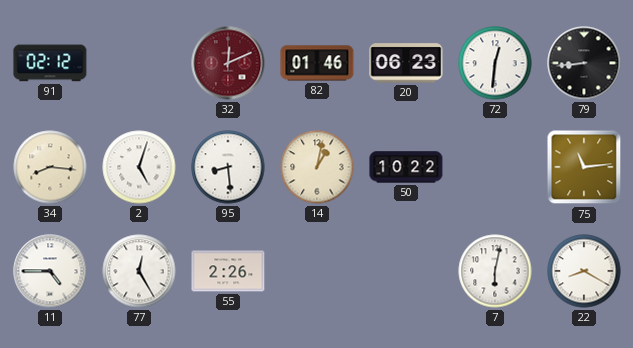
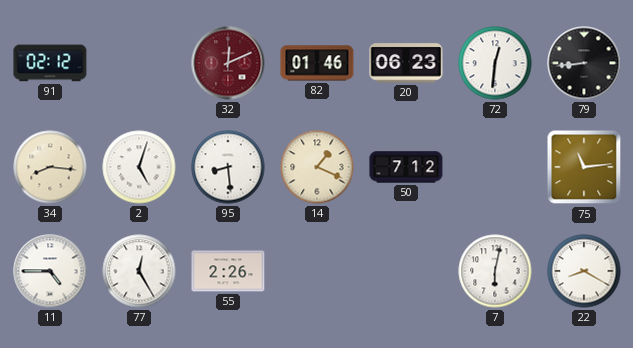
14: 1:02 -> 1:19
50: 10:22 -> 7:12
